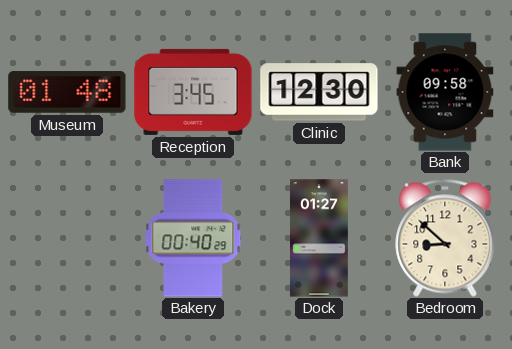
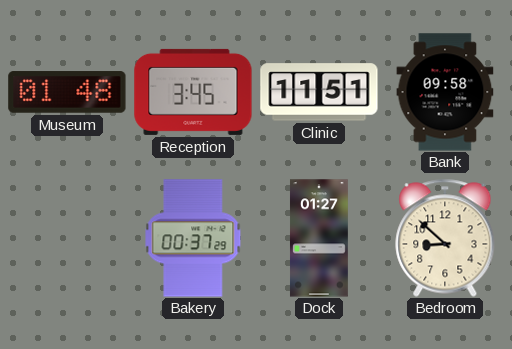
Clinic: 12:30 -> 11:51
Bakery: 00:40 -> 00:37
